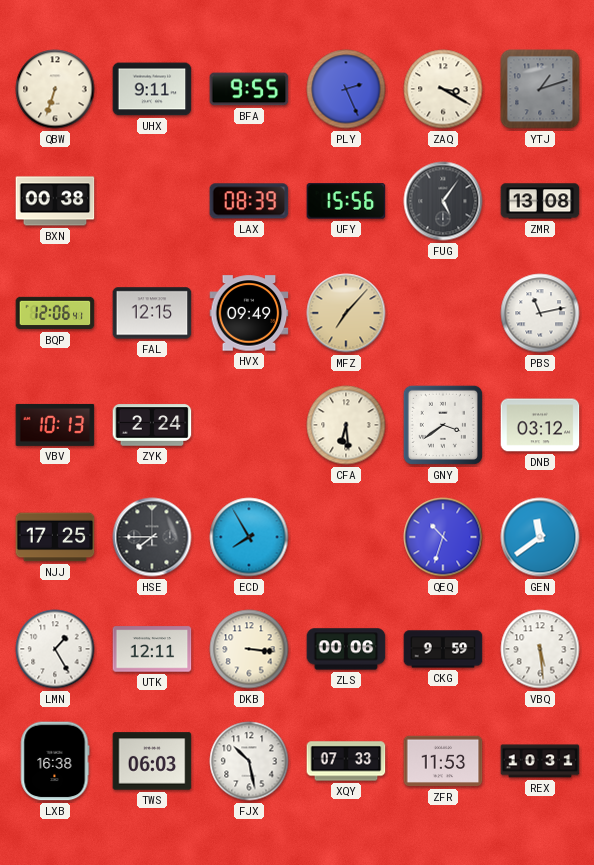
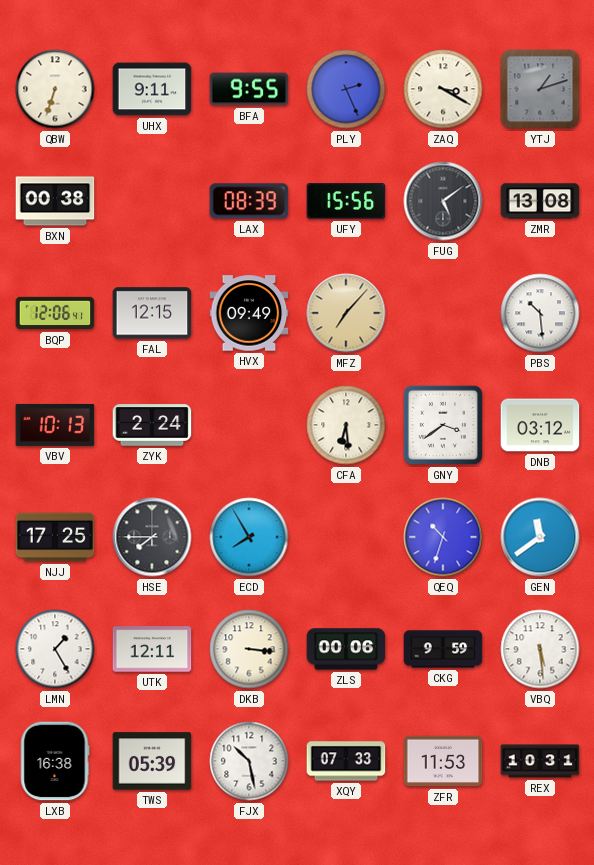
FUG: 5:06 -> 5:09
PBS: 11:13 -> 10:29
TWS: 06:03 -> 05:39
